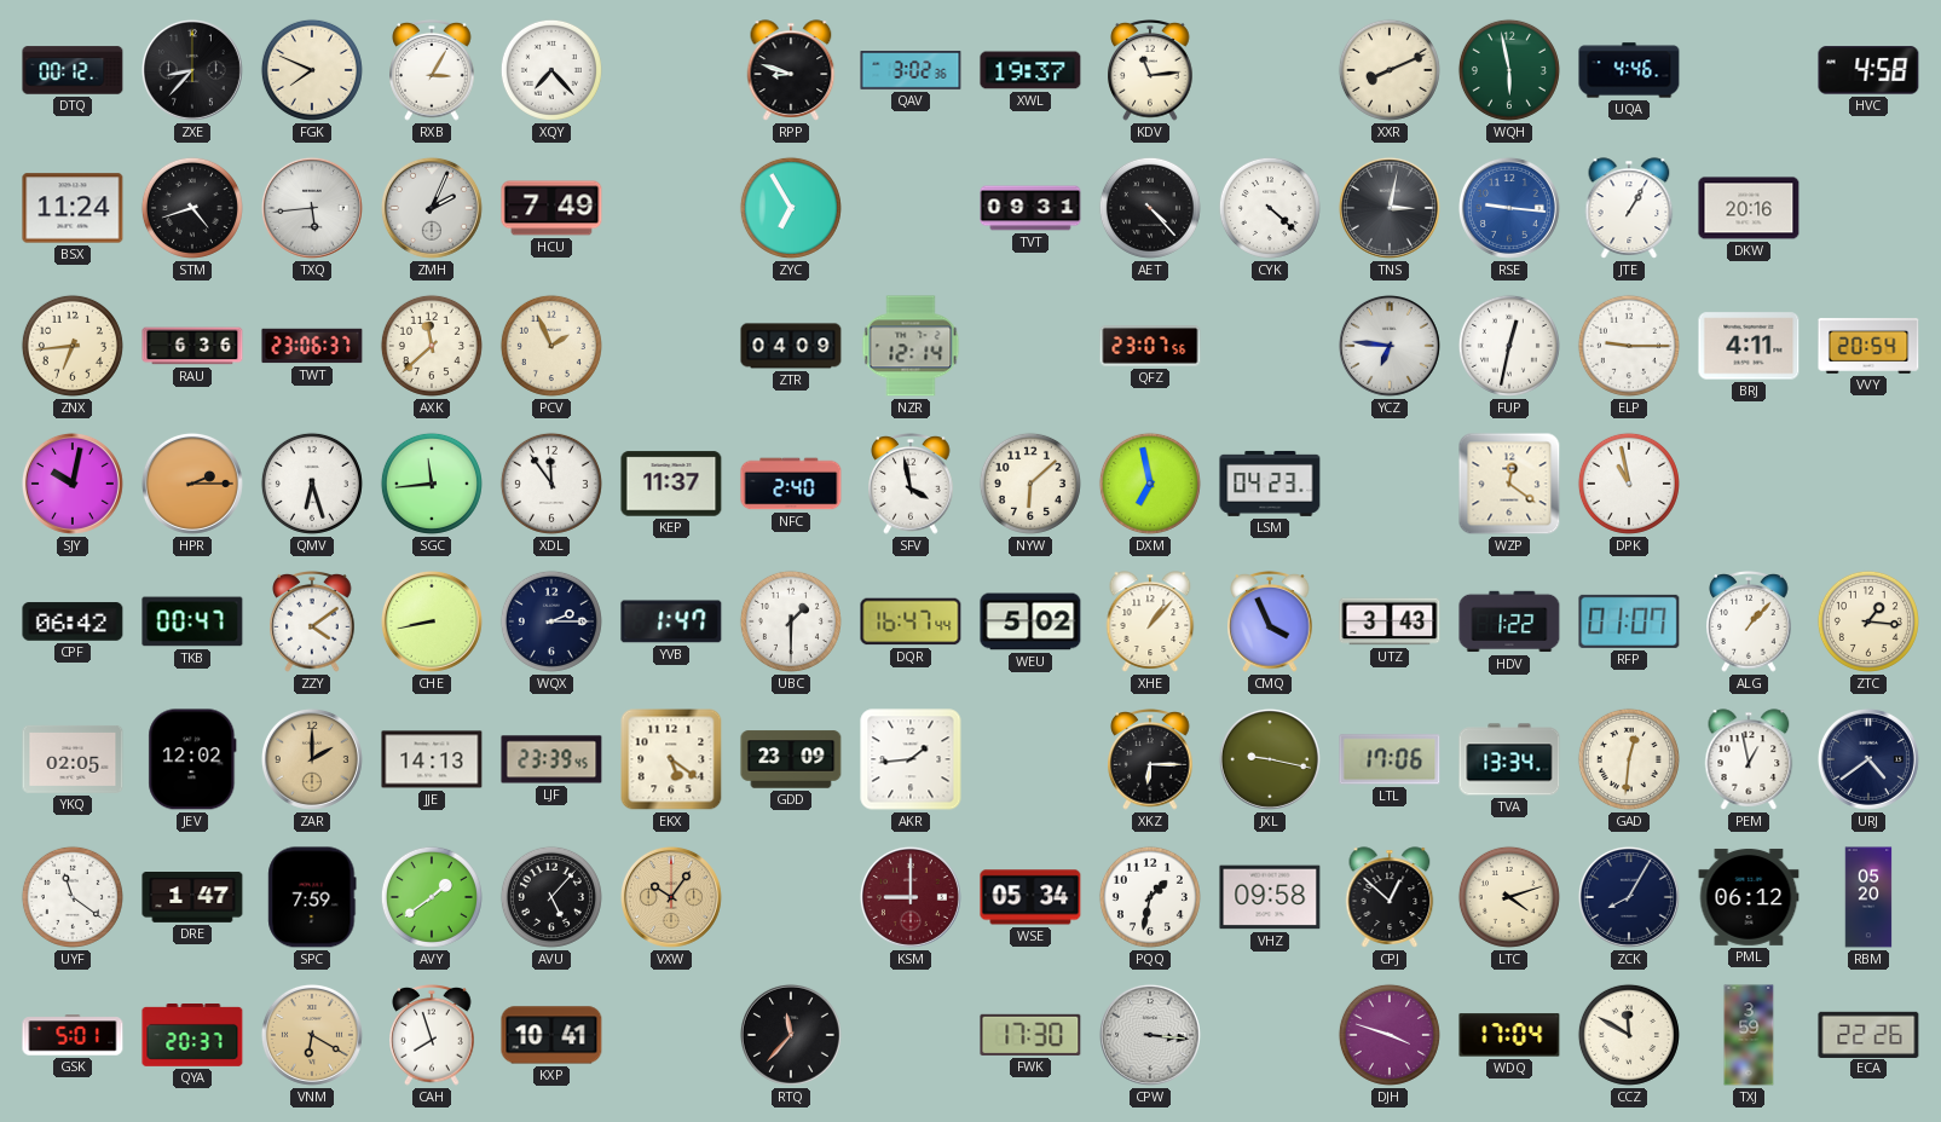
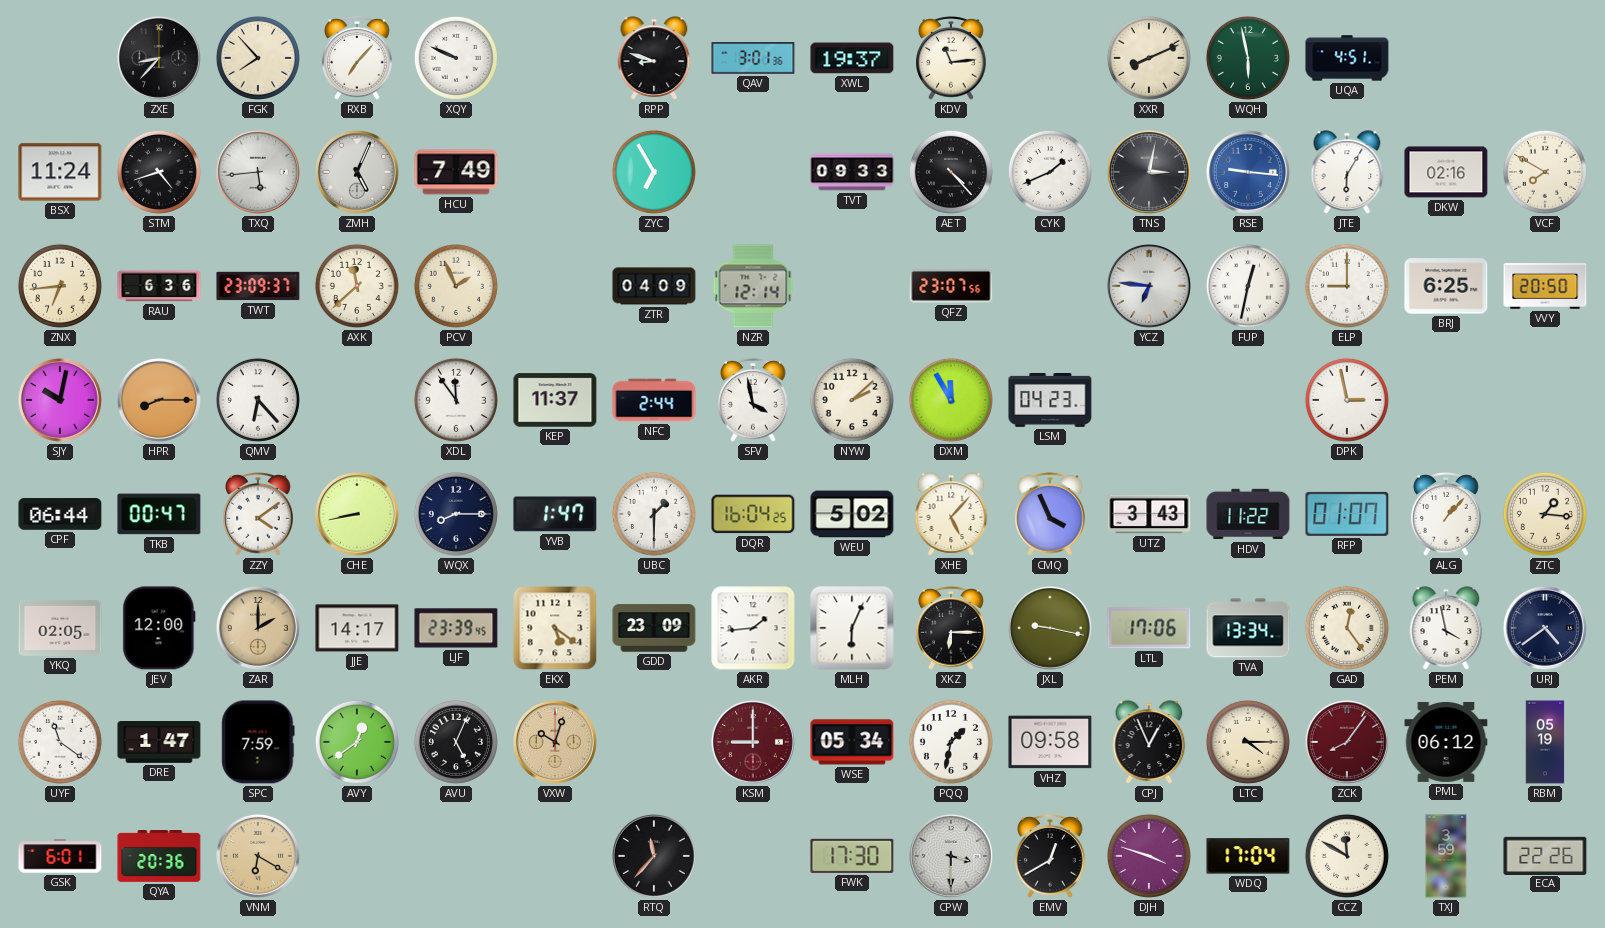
DTQ: 00:12 -> none
FGK: 7:49 -> 7:53
RXB: 3:05 -> 7:07
XQY: 7:23 -> 9:49
QAV: 3:02 -> 3:01
UQA: 4:46 -> 4:51
HVC: 4:58 -> none
ZMH: 2:04 -> 5:04
TVT: 09:31 -> 09:33
CYK: 4:22 -> 1:41
JTE: 1:05 -> 6:05
DKW: 20:16 -> 02:16
VCF: none -> 7:50
TWT: 23:06 -> 23:09
ELP: 9:15 -> 9:00
BRJ: 4:11 -> 6:25
VVY: 20:54 -> 20:50
HPR: 2:15 -> 8:15
QMV: 6:27 -> 6:23
SGC: 11:44 -> none
NFC: 2:40 -> 2:44
NYW: 6:08 -> 2:08
DXM: 6:58 -> 11:55
WZP: 12:21 -> none
DPK: 10:58 -> 2:58
CPF: 06:42 -> 06:44
WQX: 2:15 -> 8:15
DQR: 16:47 -> 16:04
XHE: 1:07 -> 5:07
HDV: 1:22 -> 11:22
JEV: 12:02 -> 12:00
JJE: 14:13 -> 14:17
MLH: none -> 6:04
GAD: 12:31 -> 12:24
PEM: 12:58 -> 3:58
AVY: 1:39 -> 12:39
AVU: 5:07 -> 5:04
VXW: 10:06 -> 10:03
CPJ: 12:52 -> 12:56
LTC: 4:12 -> 4:15
ZCK: 8:05 -> 8:06
ZCK dial: navy -> burgundy
RBM: 05:20 -> 05:19
GSK: 5:01 -> 6:01
QYA: 20:37 -> 20:36
CAH: 7:57 -> none
KXP: 10:41 -> none
CPW: 3:16 -> 3:30
EMV: none -> 12:40
